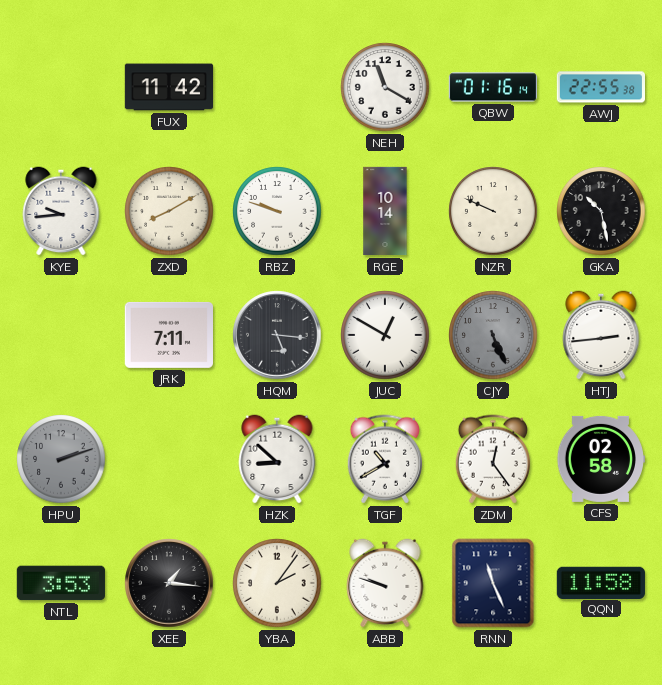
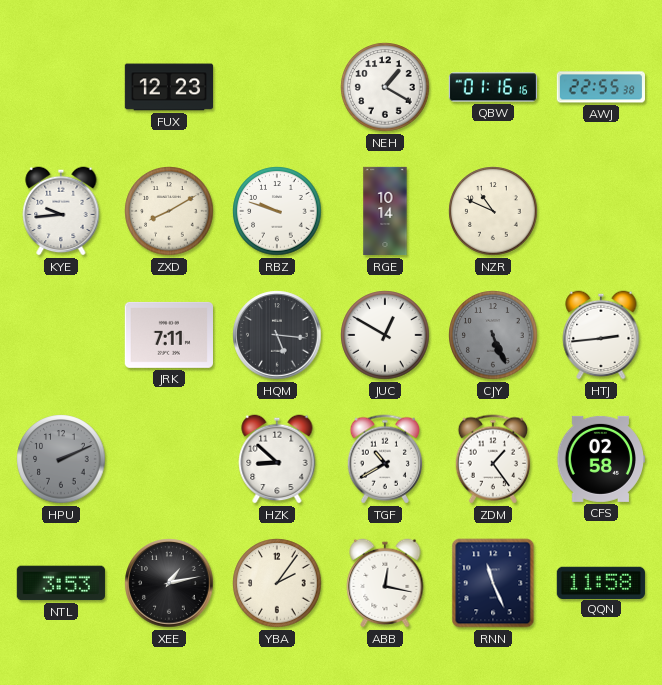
FUX: 11:42 -> 12:23
NEH: 11:20 -> 1:20
QBW: 01:16:14 -> 01:16:16
NZR: 9:49 -> 10:49
GKA: 10:28 -> none
HPU: 2:12 -> 2:11
ZDM: 12:24 -> 1:24
XEE: 1:16 -> 1:13
ABB: 9:48 -> 12:17
